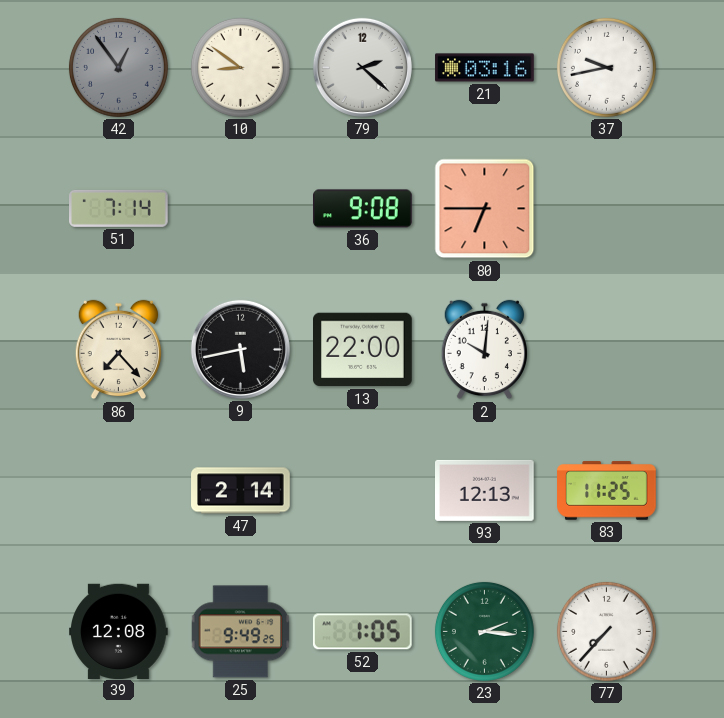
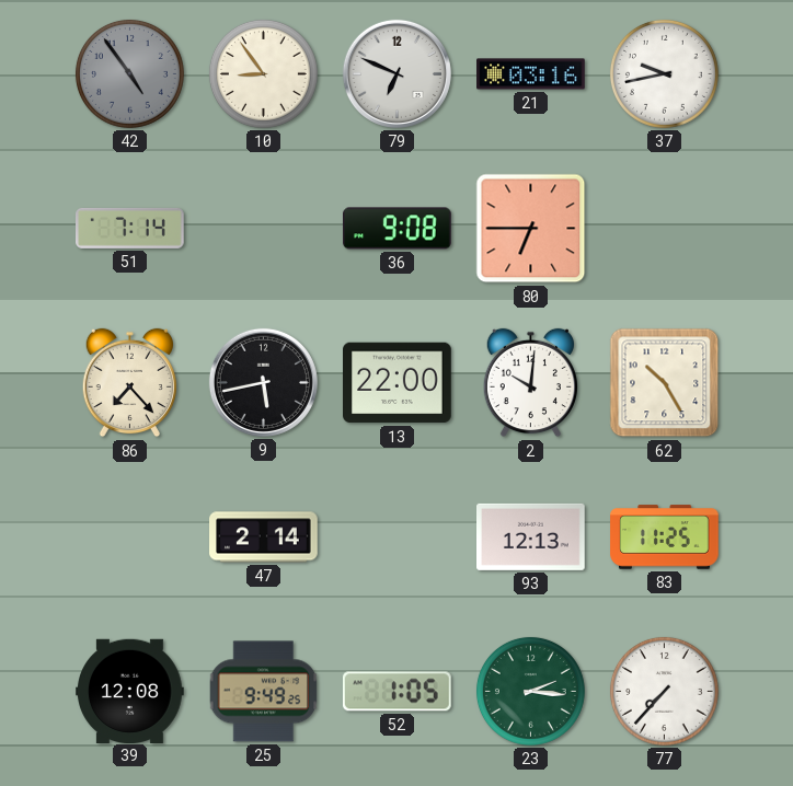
42: 12:54 -> 4:54
10: 8:51 -> 8:54
79: 2:22 -> 6:49
62: none -> 10:25
